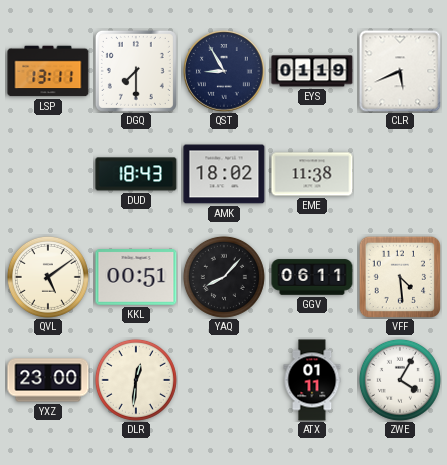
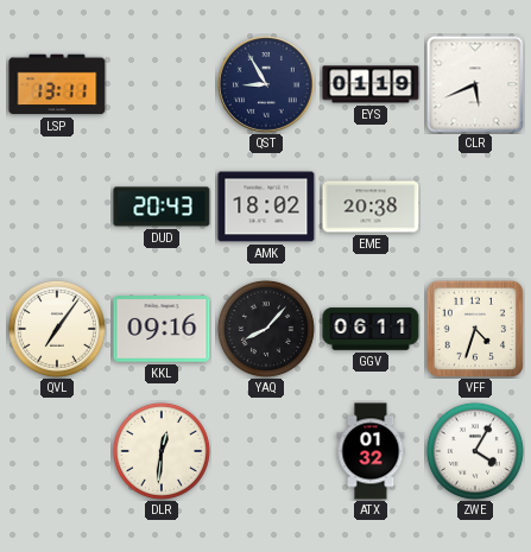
DGQ: 7:30 -> none
DUD: 18:43 -> 20:43
EME: 11:38 -> 20:38
QVL: 5:09 -> 7:06
KKL: 00:51 -> 09:16
VFF: 4:29 -> 4:33
YXZ: 23:00 -> none
ATX: 01:11 -> 01:32
